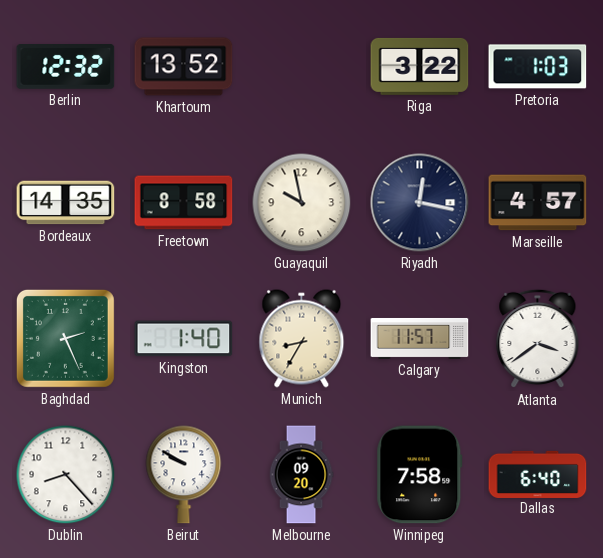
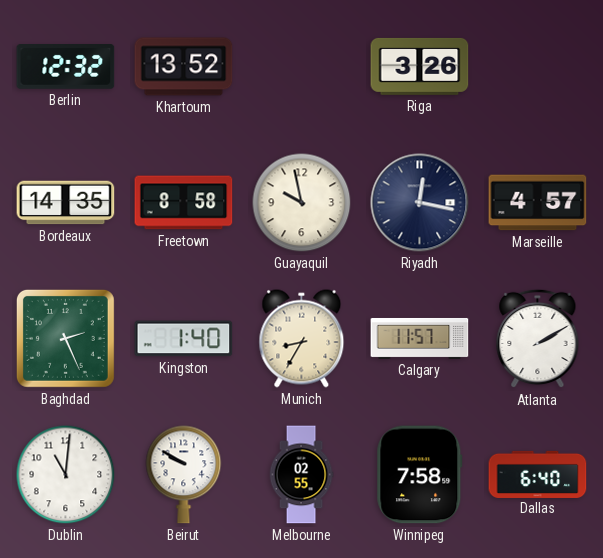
Riga: 3:22 -> 3:26
Pretoria: 1:03 -> none
Atlanta: 3:39 -> 2:10
Dublin: 8:23 -> 11:01
Melbourne: 09:20 -> 02:55
